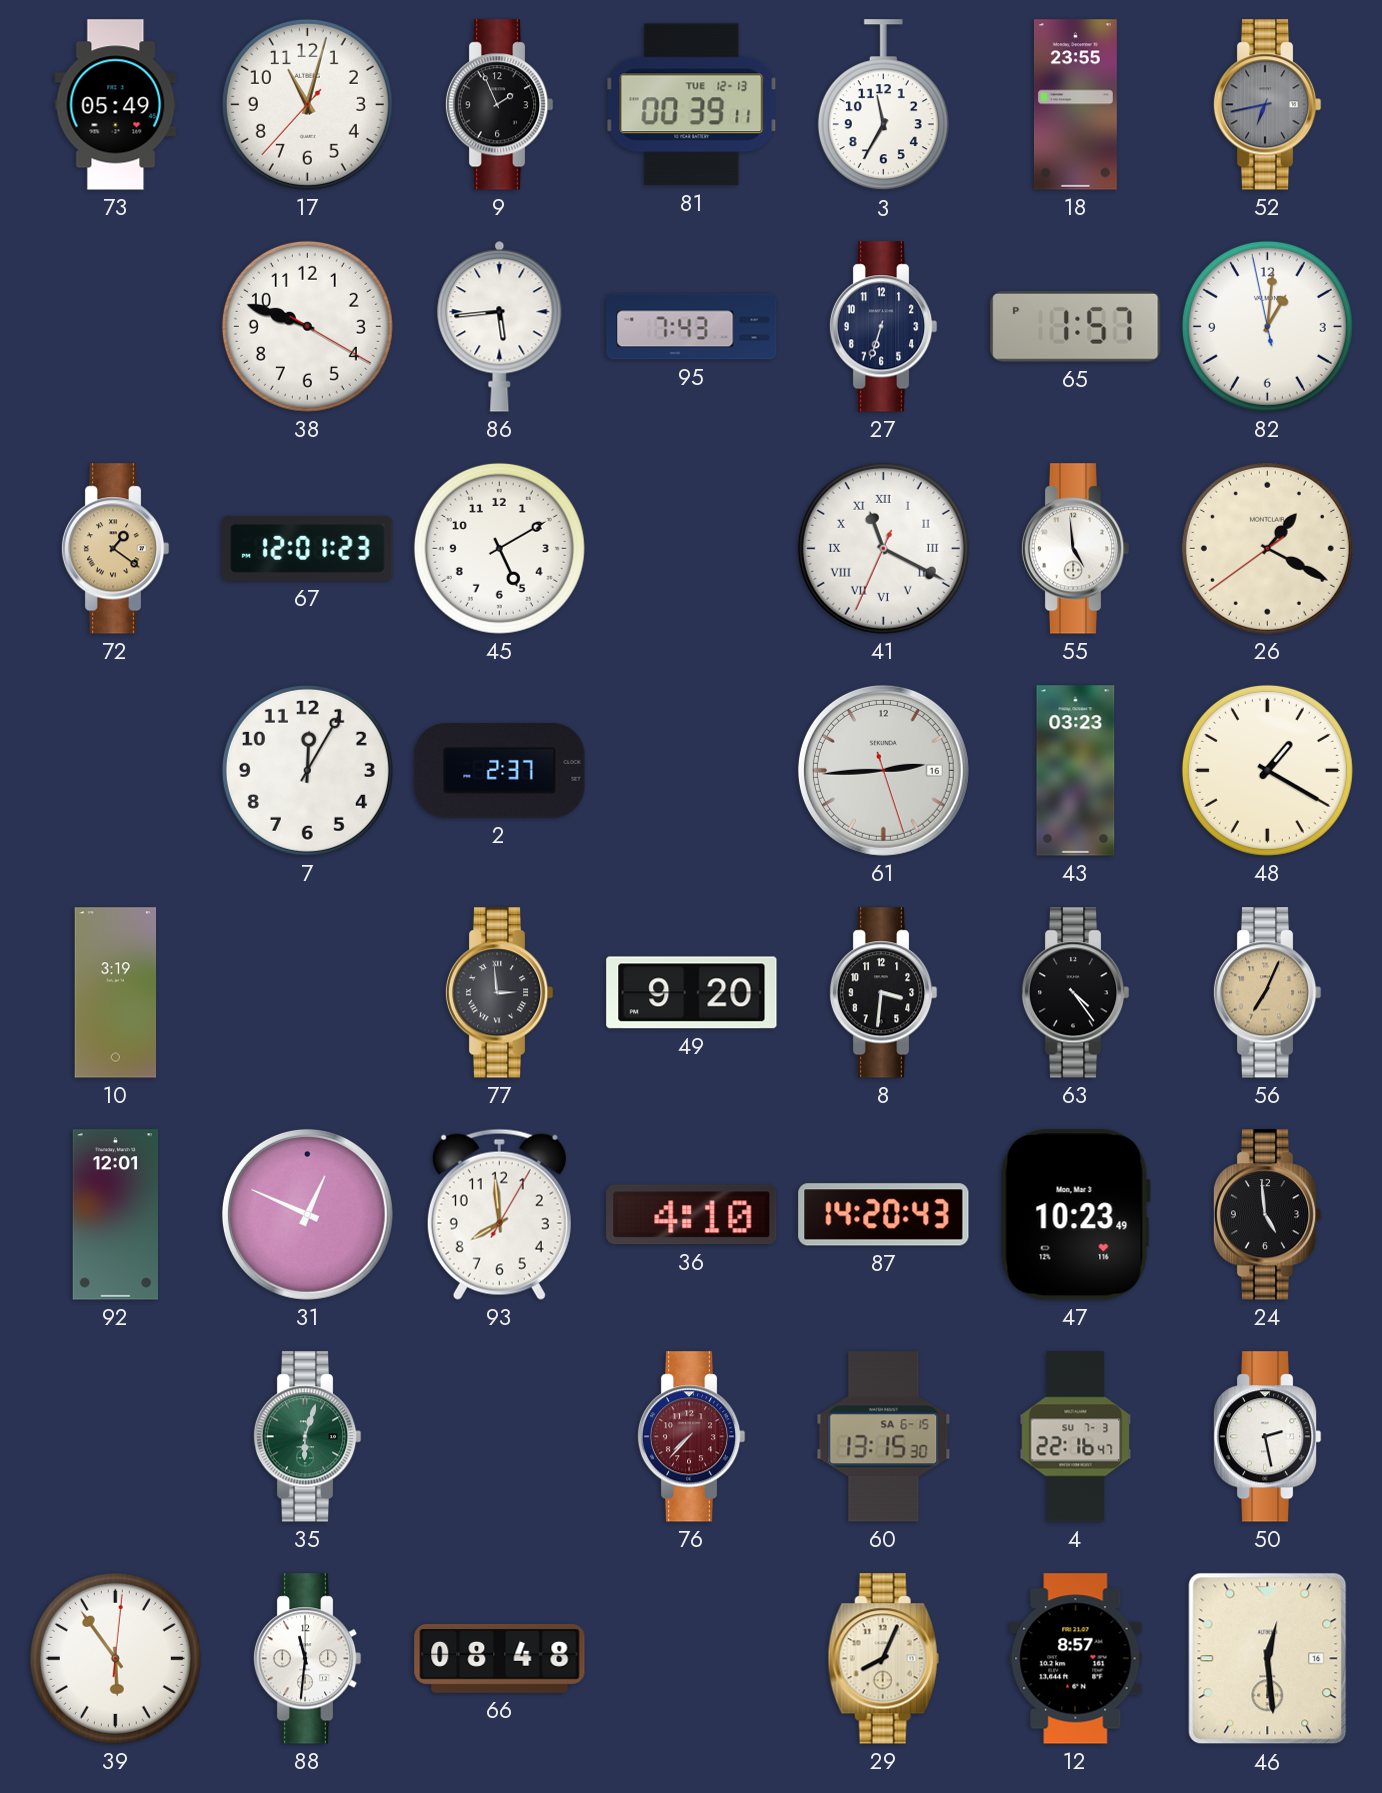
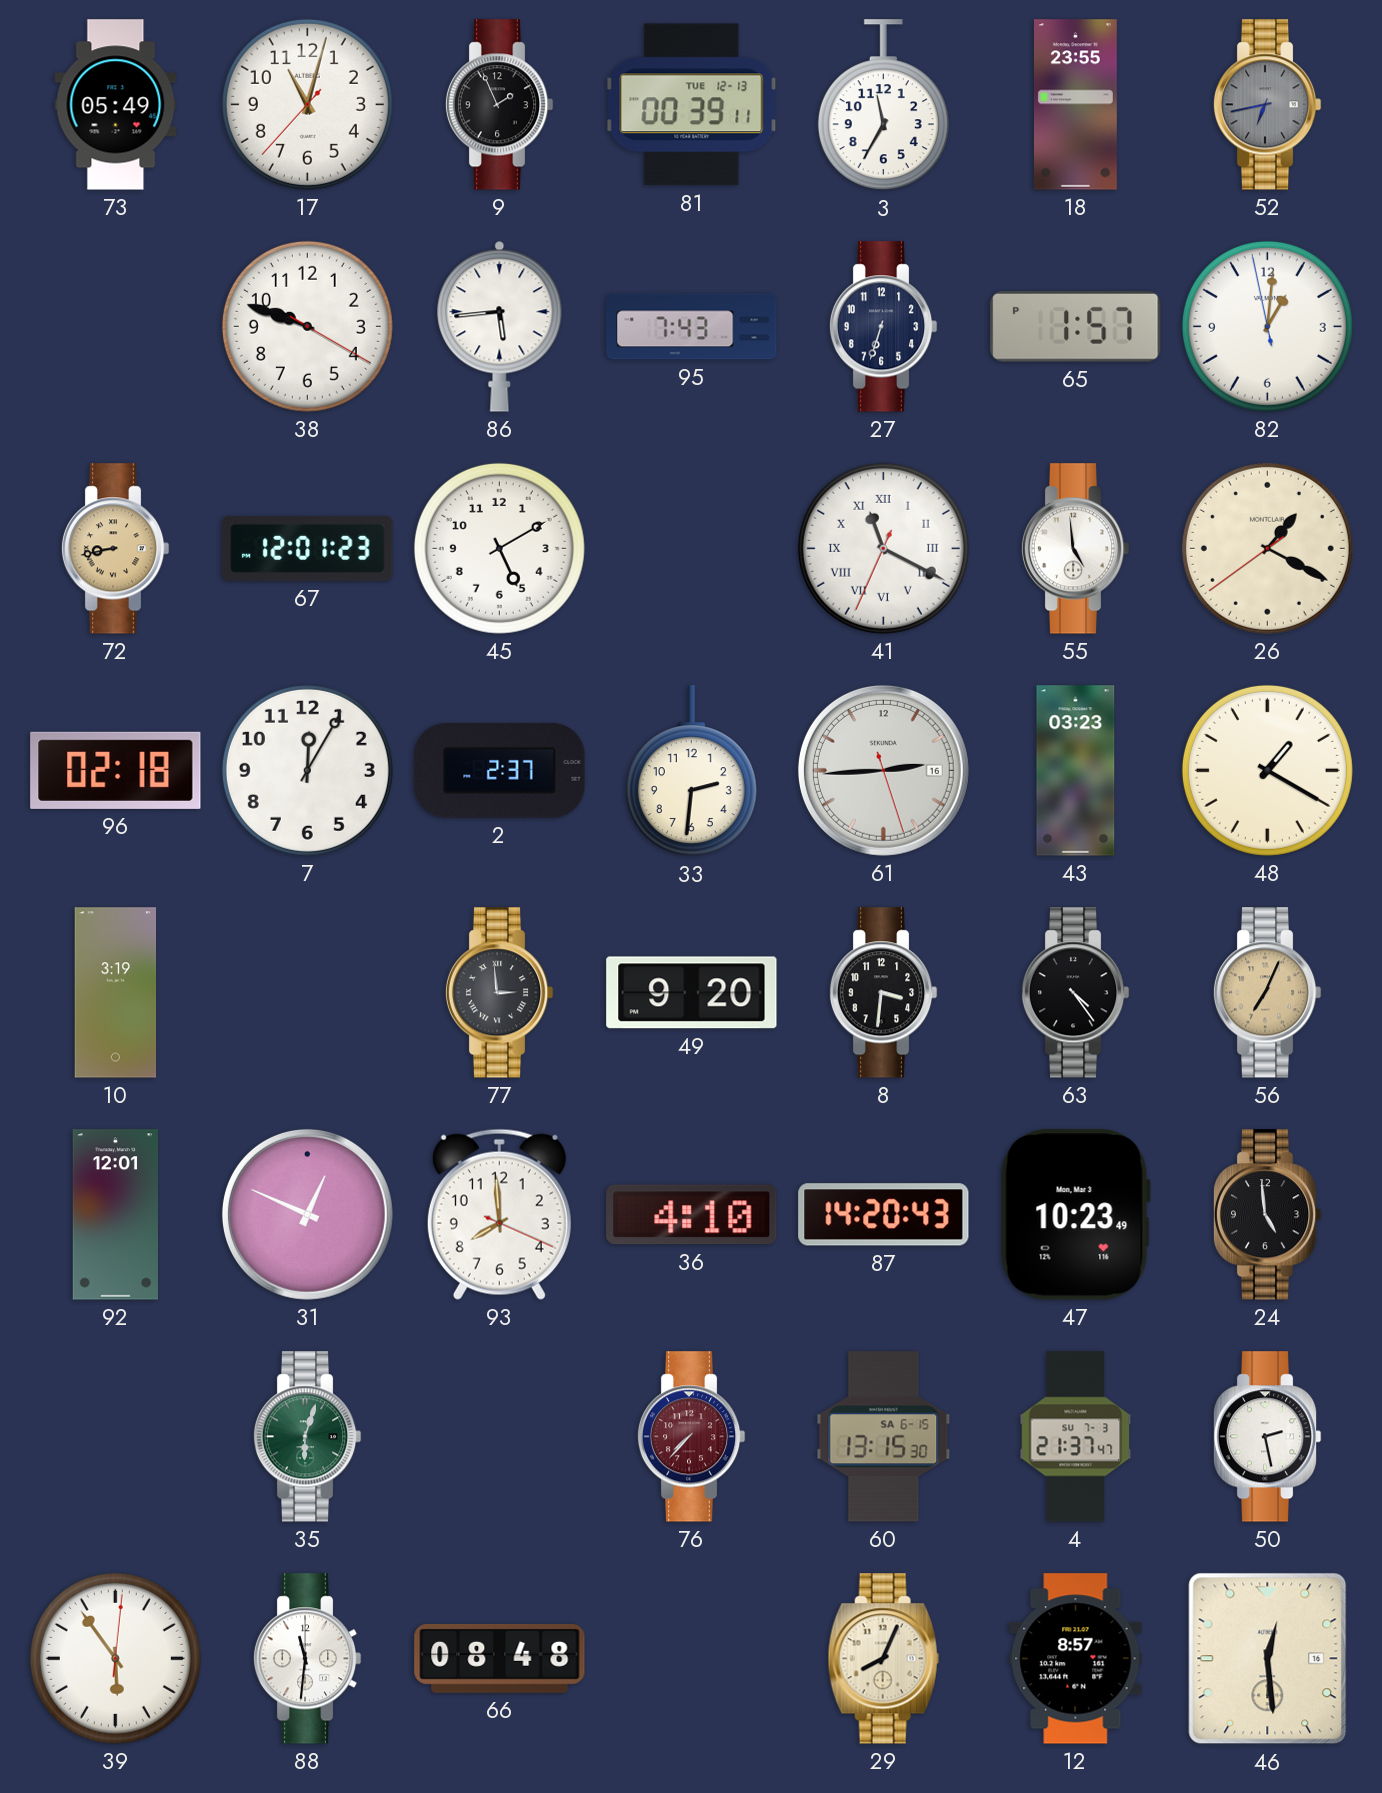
72: 1:21 -> 8:43
96: none -> 02:18
33: none -> 2:31
93: 7:59:05 -> 7:59:19
4: 22:16 -> 21:37
